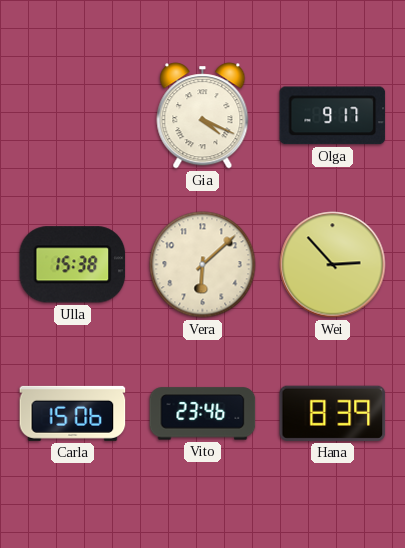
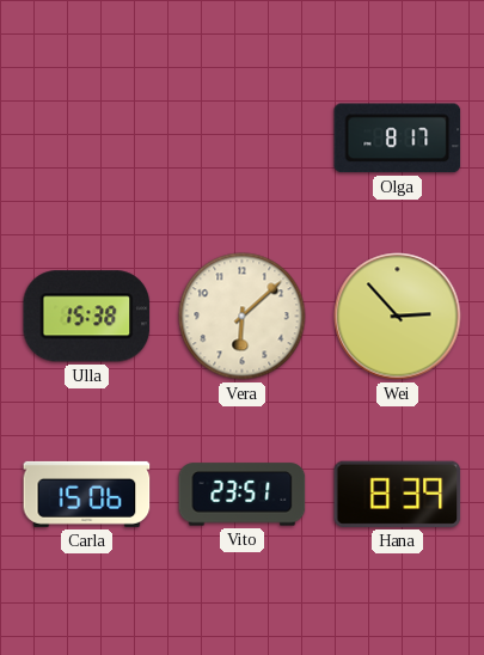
Gia: 4:19 -> none
Olga: 9:17 -> 8:17
Vito: 23:46 -> 23:51
